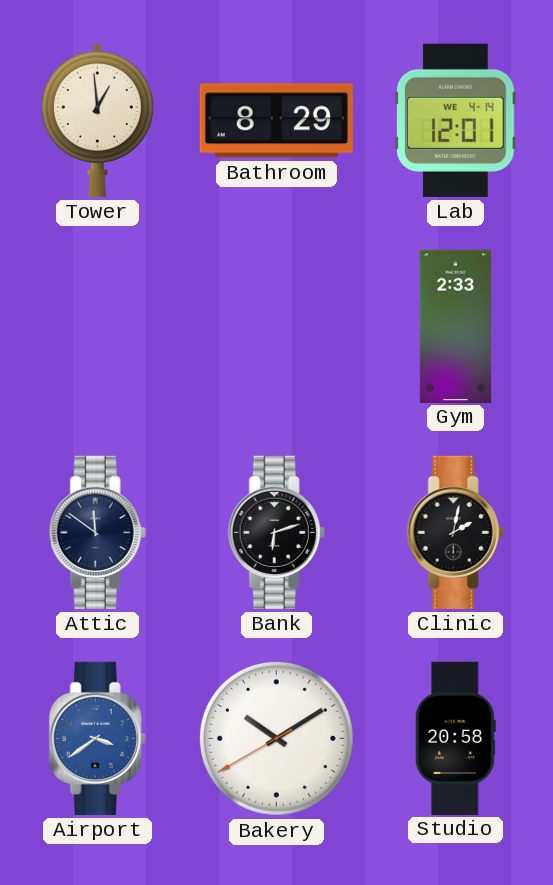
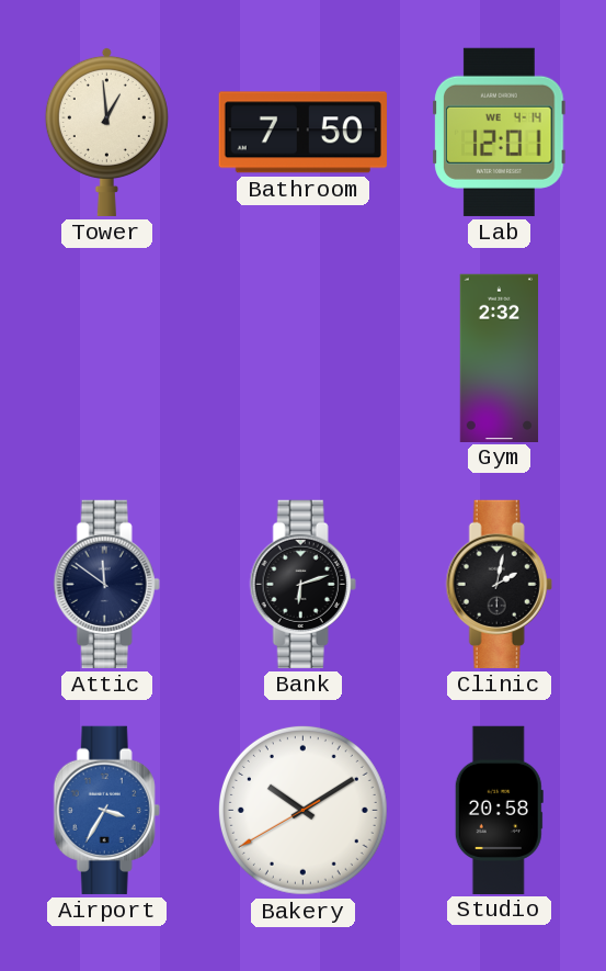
Bathroom: 8:29 -> 7:50
Gym: 2:33 -> 2:32
Airport: 3:39 -> 3:35
